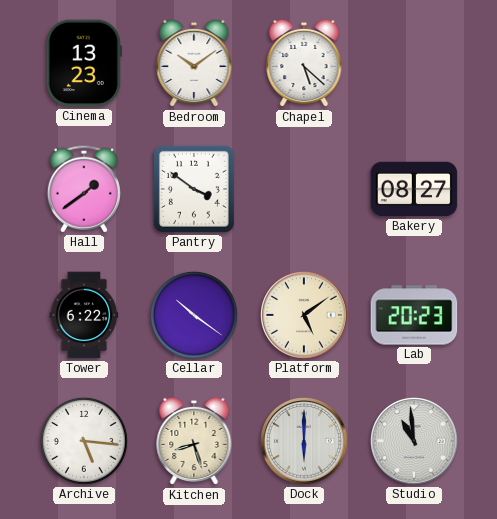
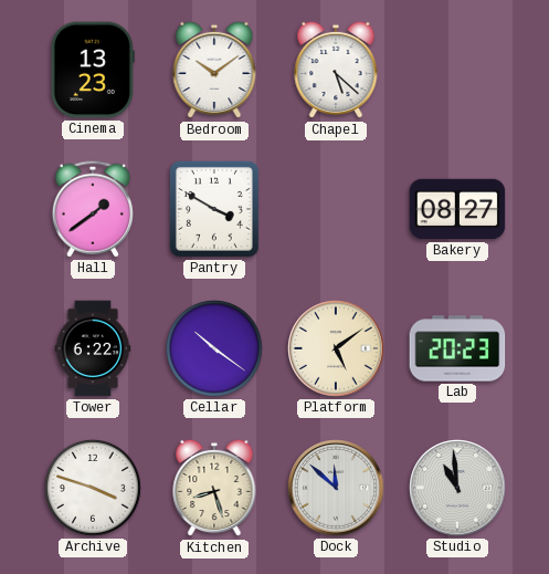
Pantry: 3:51 -> 3:50
Archive: 5:16 -> 3:48
Dock: 6:00 -> 11:52
